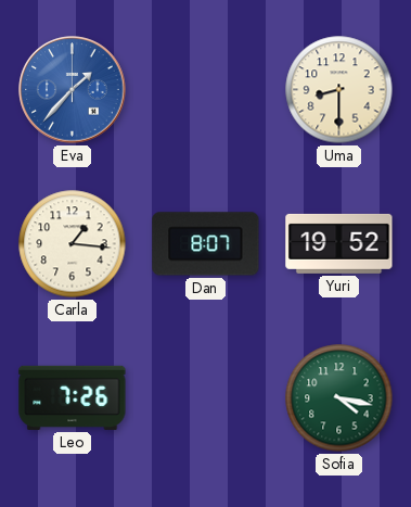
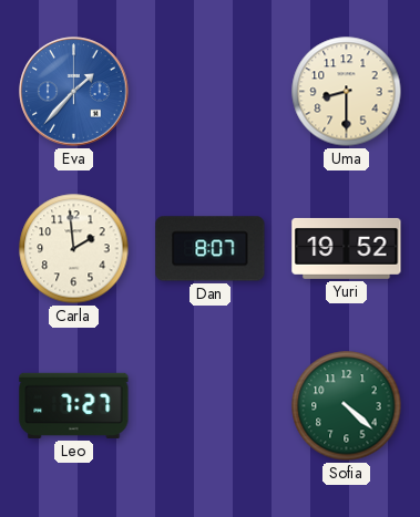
Carla: 1:16 -> 1:59
Leo: 7:26 -> 7:27
Sofia: 4:17 -> 4:22
